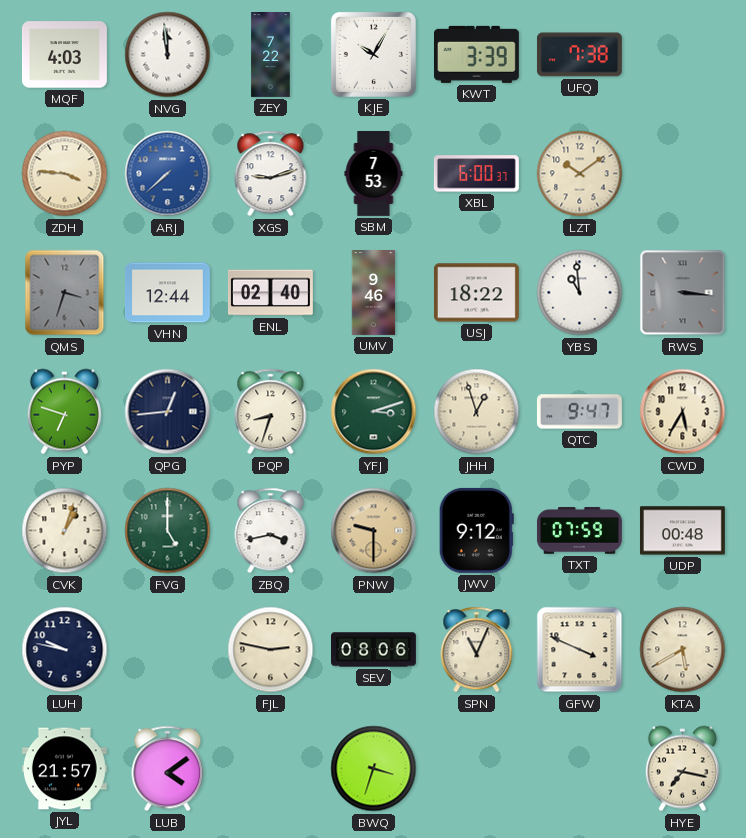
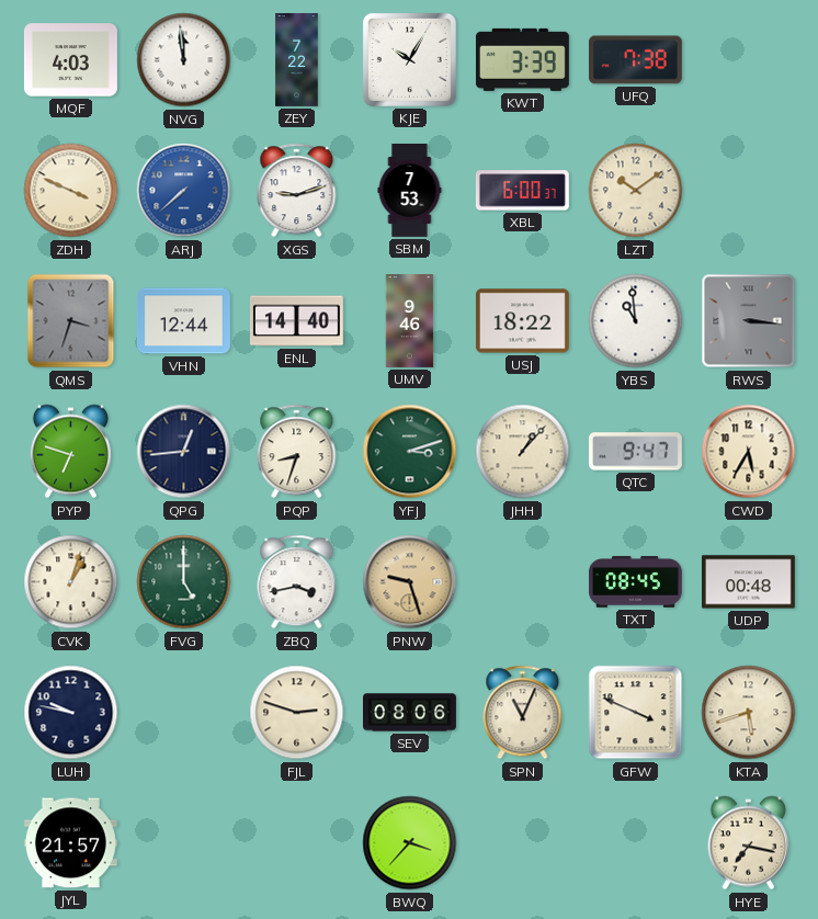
ZDH: 3:46 -> 3:49
ENL: 02:40 -> 14:40
JHH: 12:57 -> 1:07
PNW: 9:30 -> 9:27
JWV: 9:12 -> none
TXT: 07:59 -> 08:45
FJL: 2:47 -> 2:48
KTA: 5:40 -> 5:42
LUB: 4:09 -> none
BWQ: 3:33 -> 3:37
